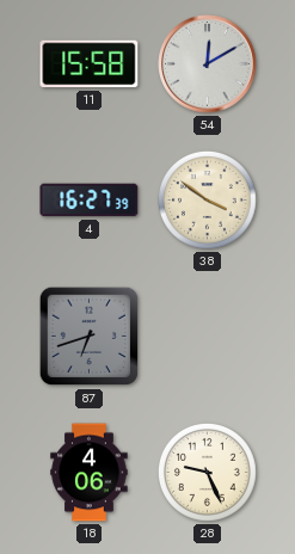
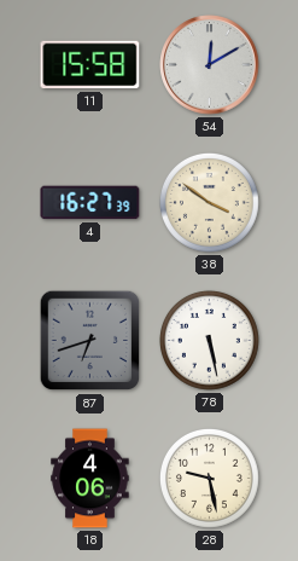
78: none -> 5:28
28: 9:26 -> 9:28
